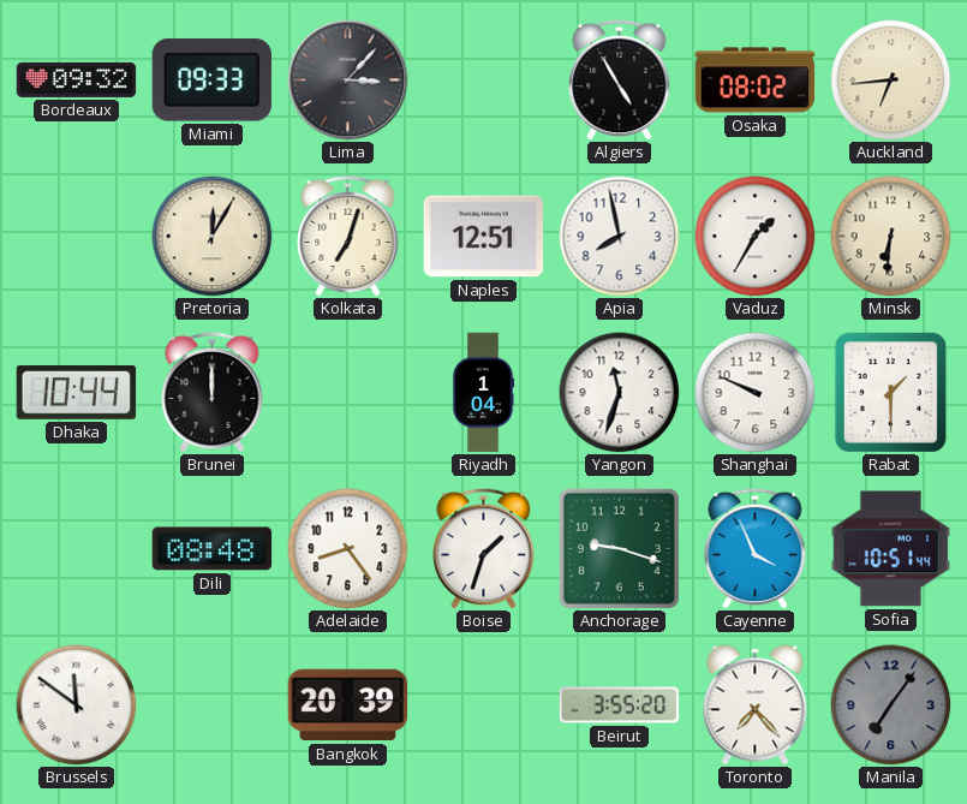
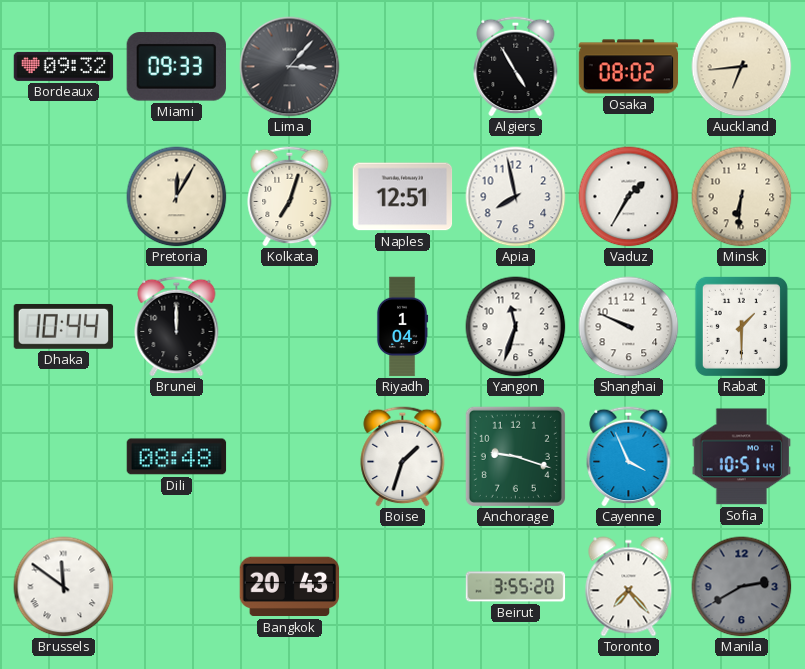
Adelaide: 8:24 -> none
Bangkok: 20:39 -> 20:43
Manila: 7:06 -> 2:40
